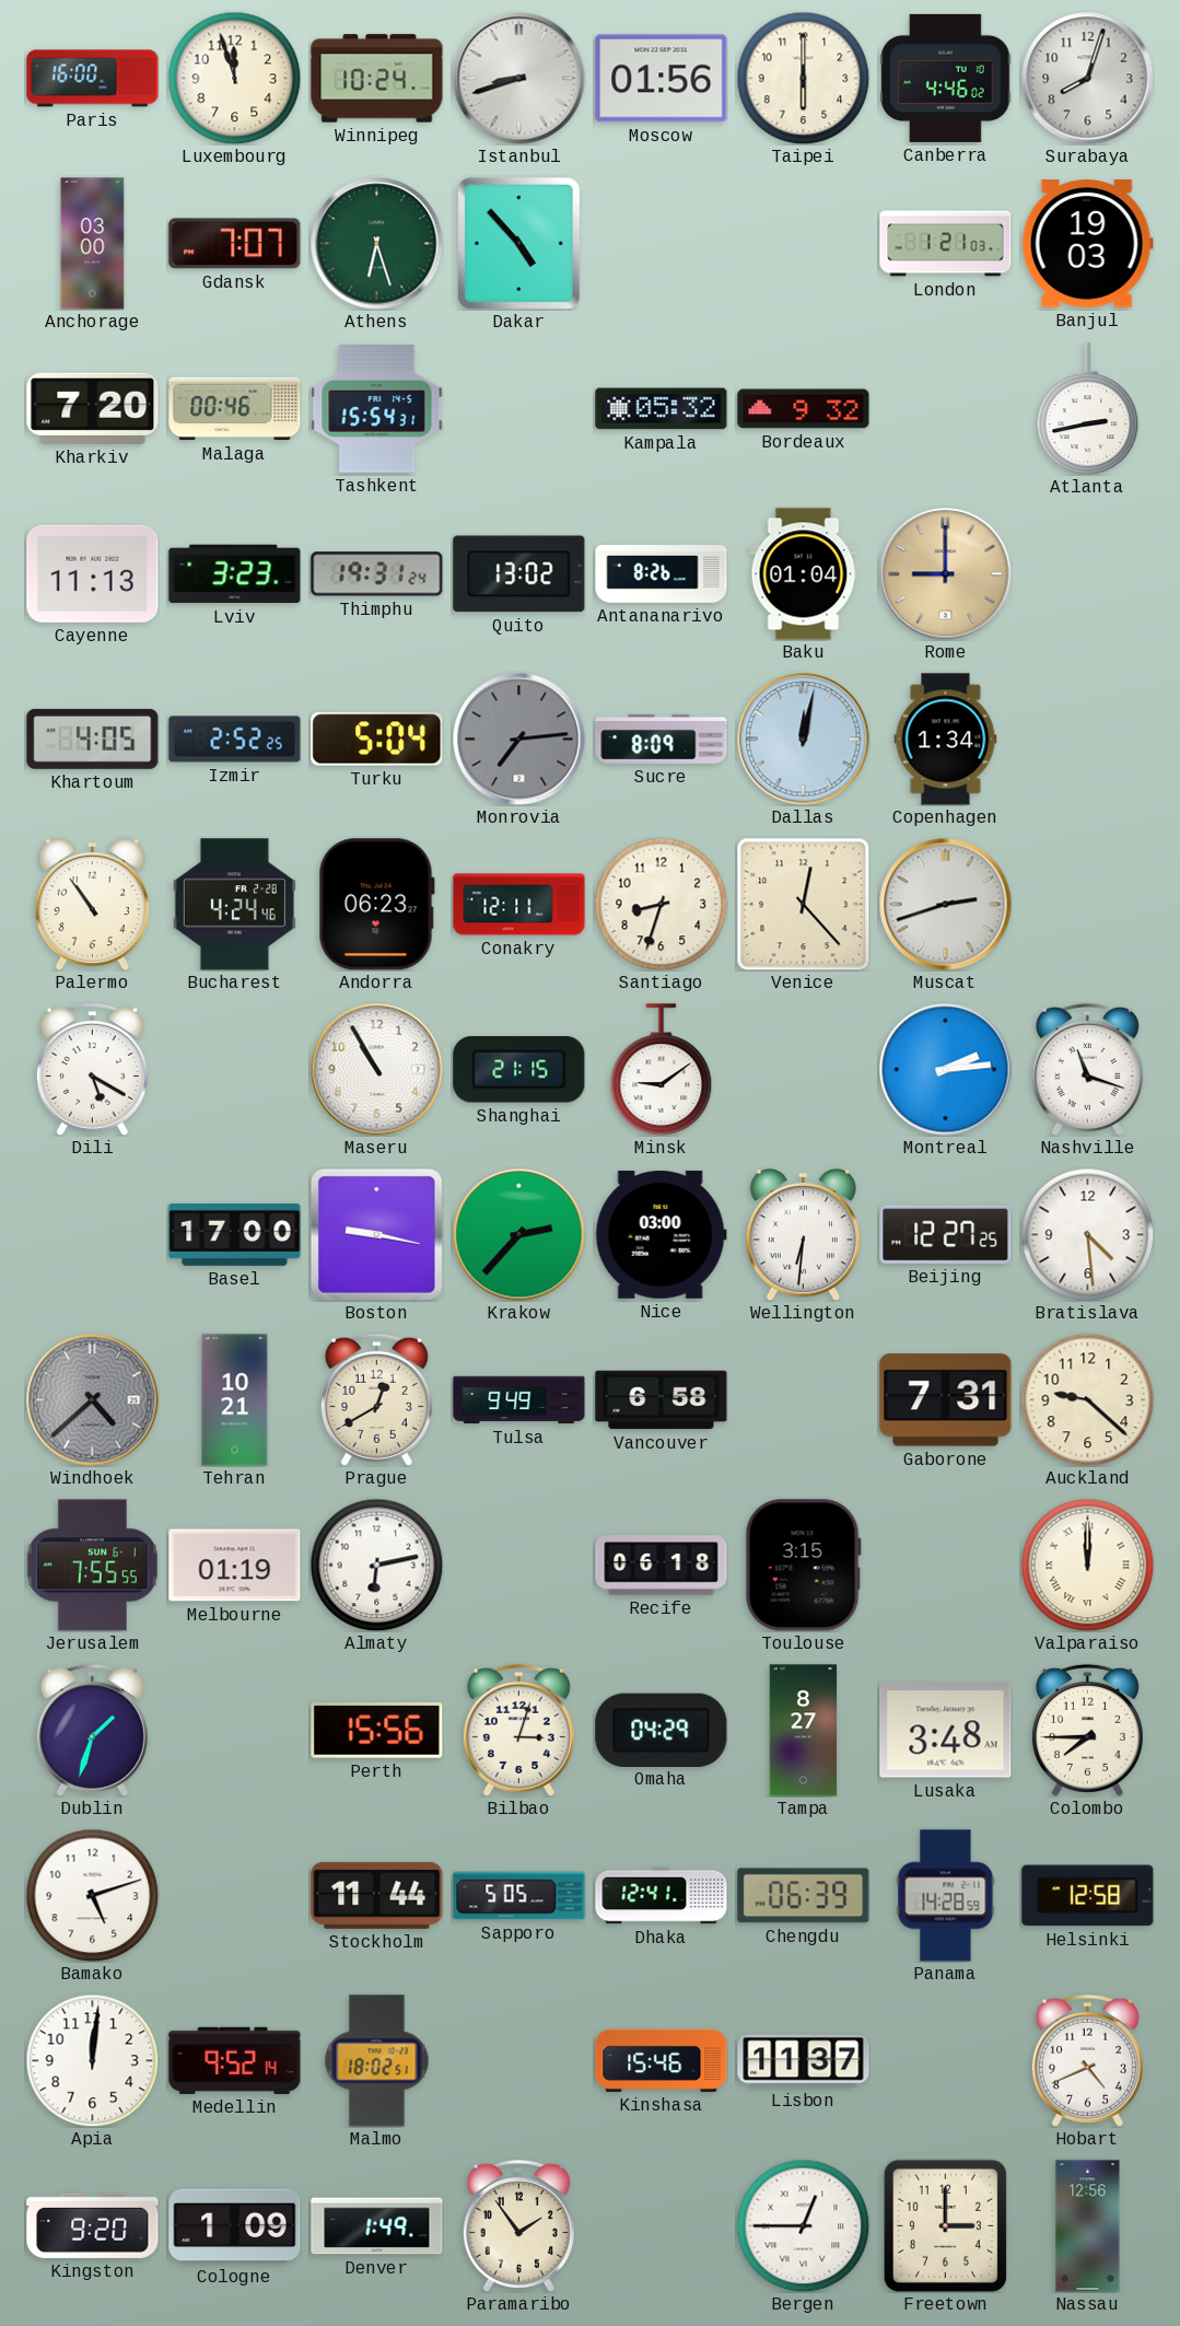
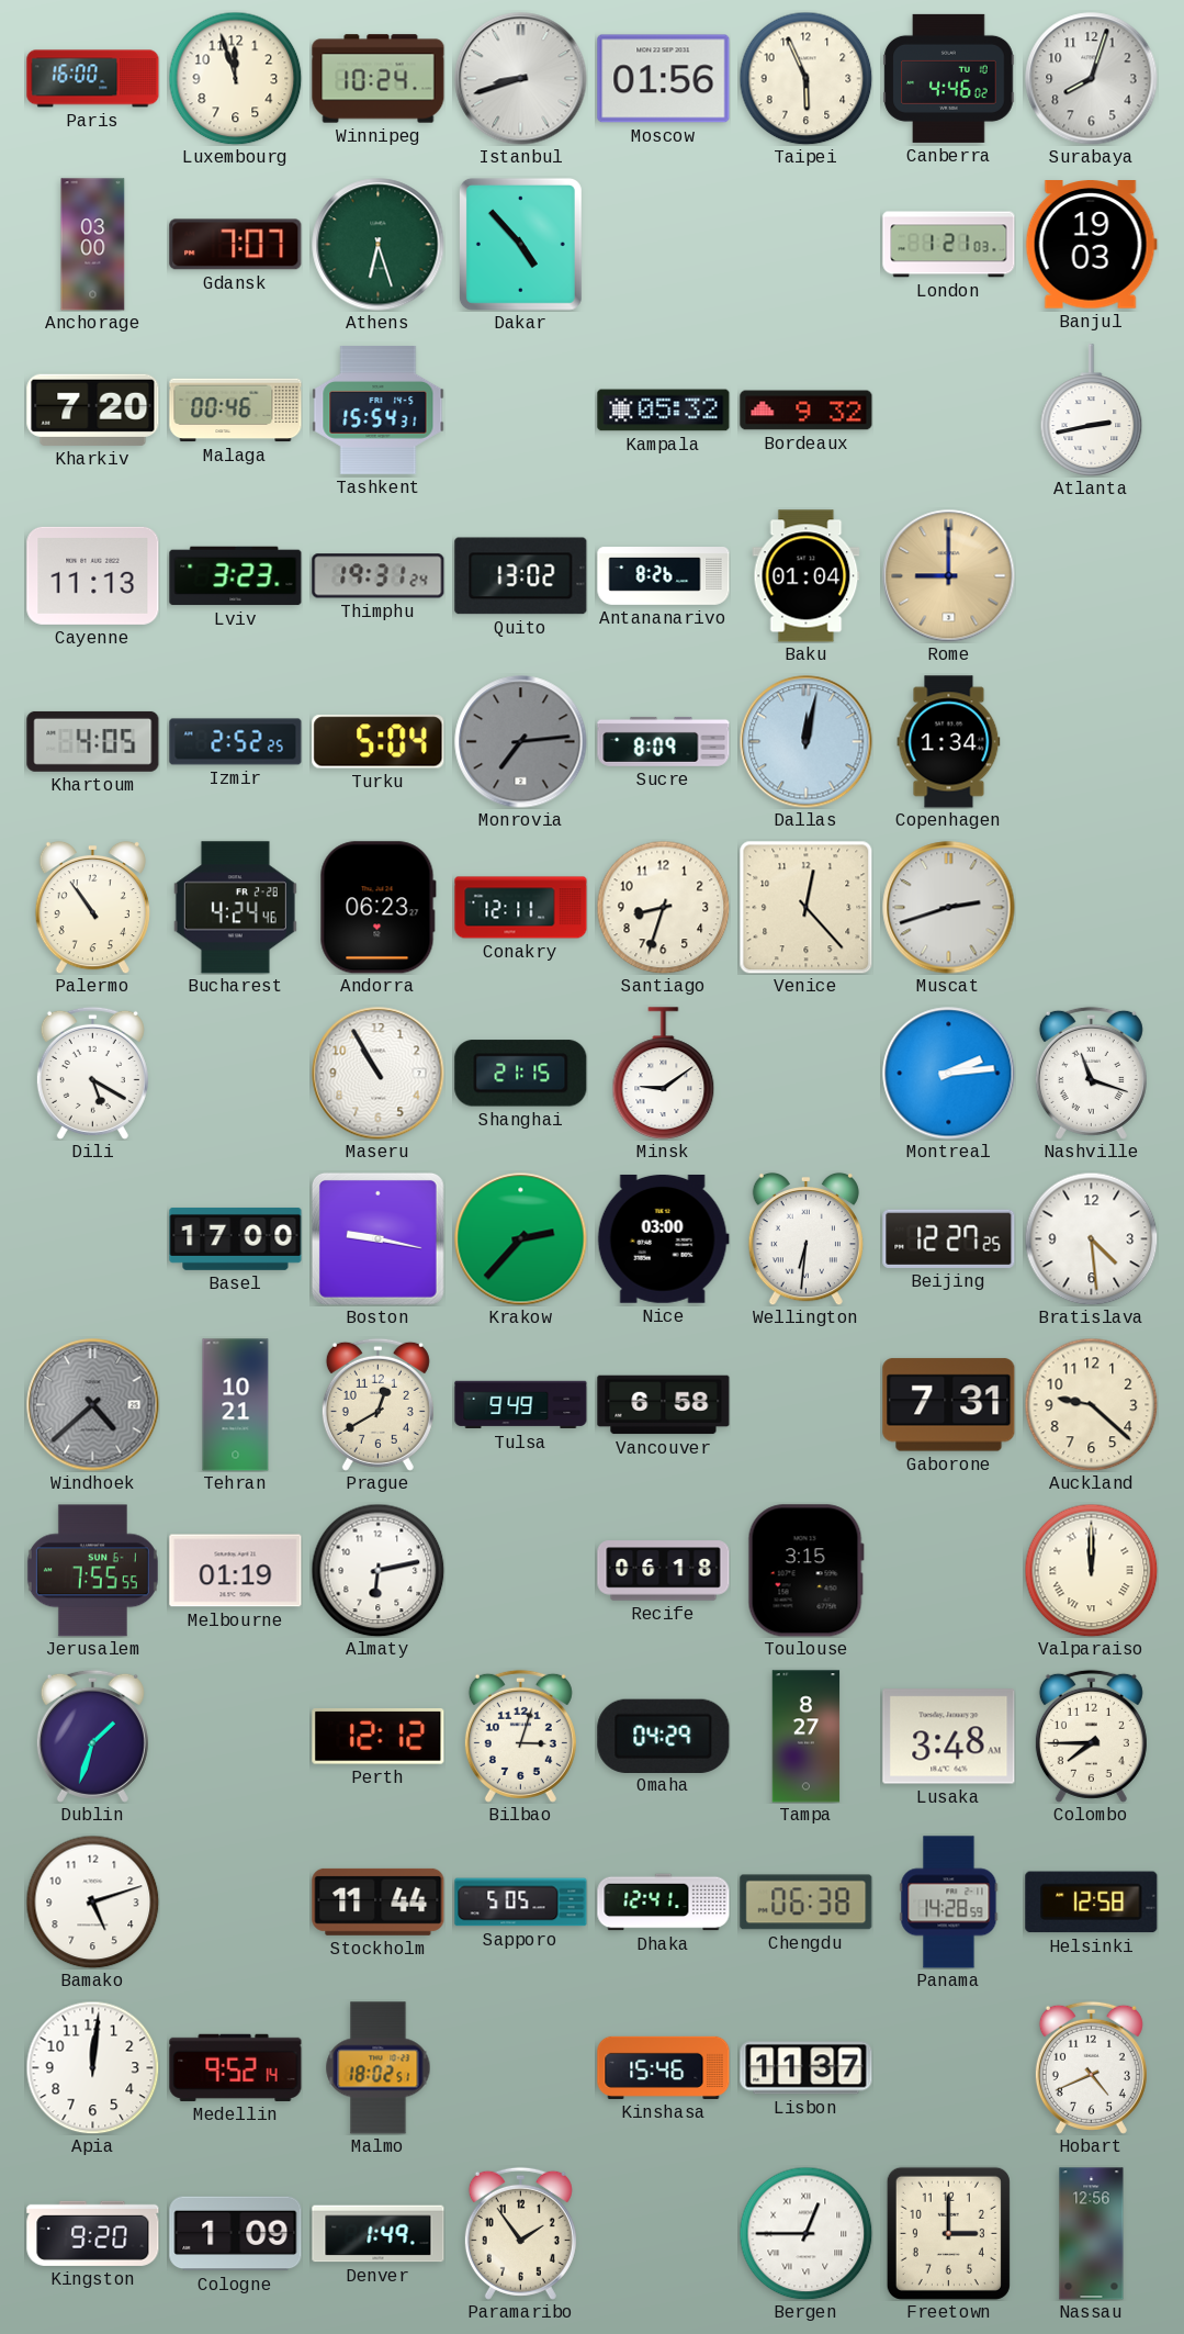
Taipei: 6:00 -> 5:56
Perth: 15:56 -> 12:12
Chengdu: 06:39 -> 06:38
